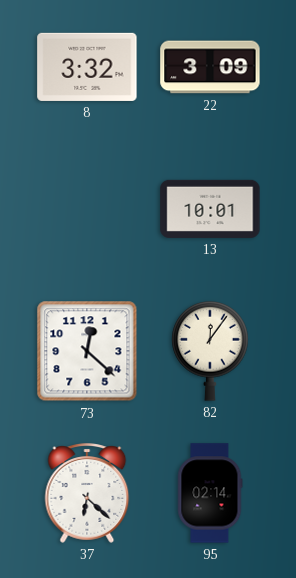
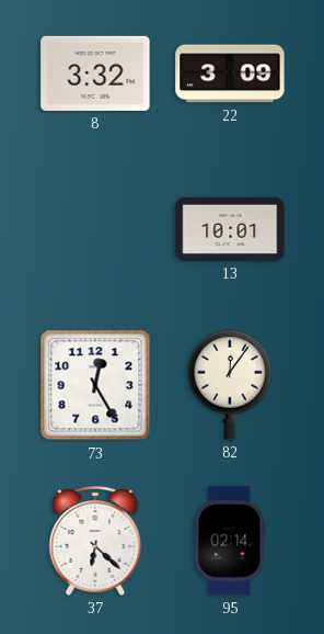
73: 12:22 -> 12:25
